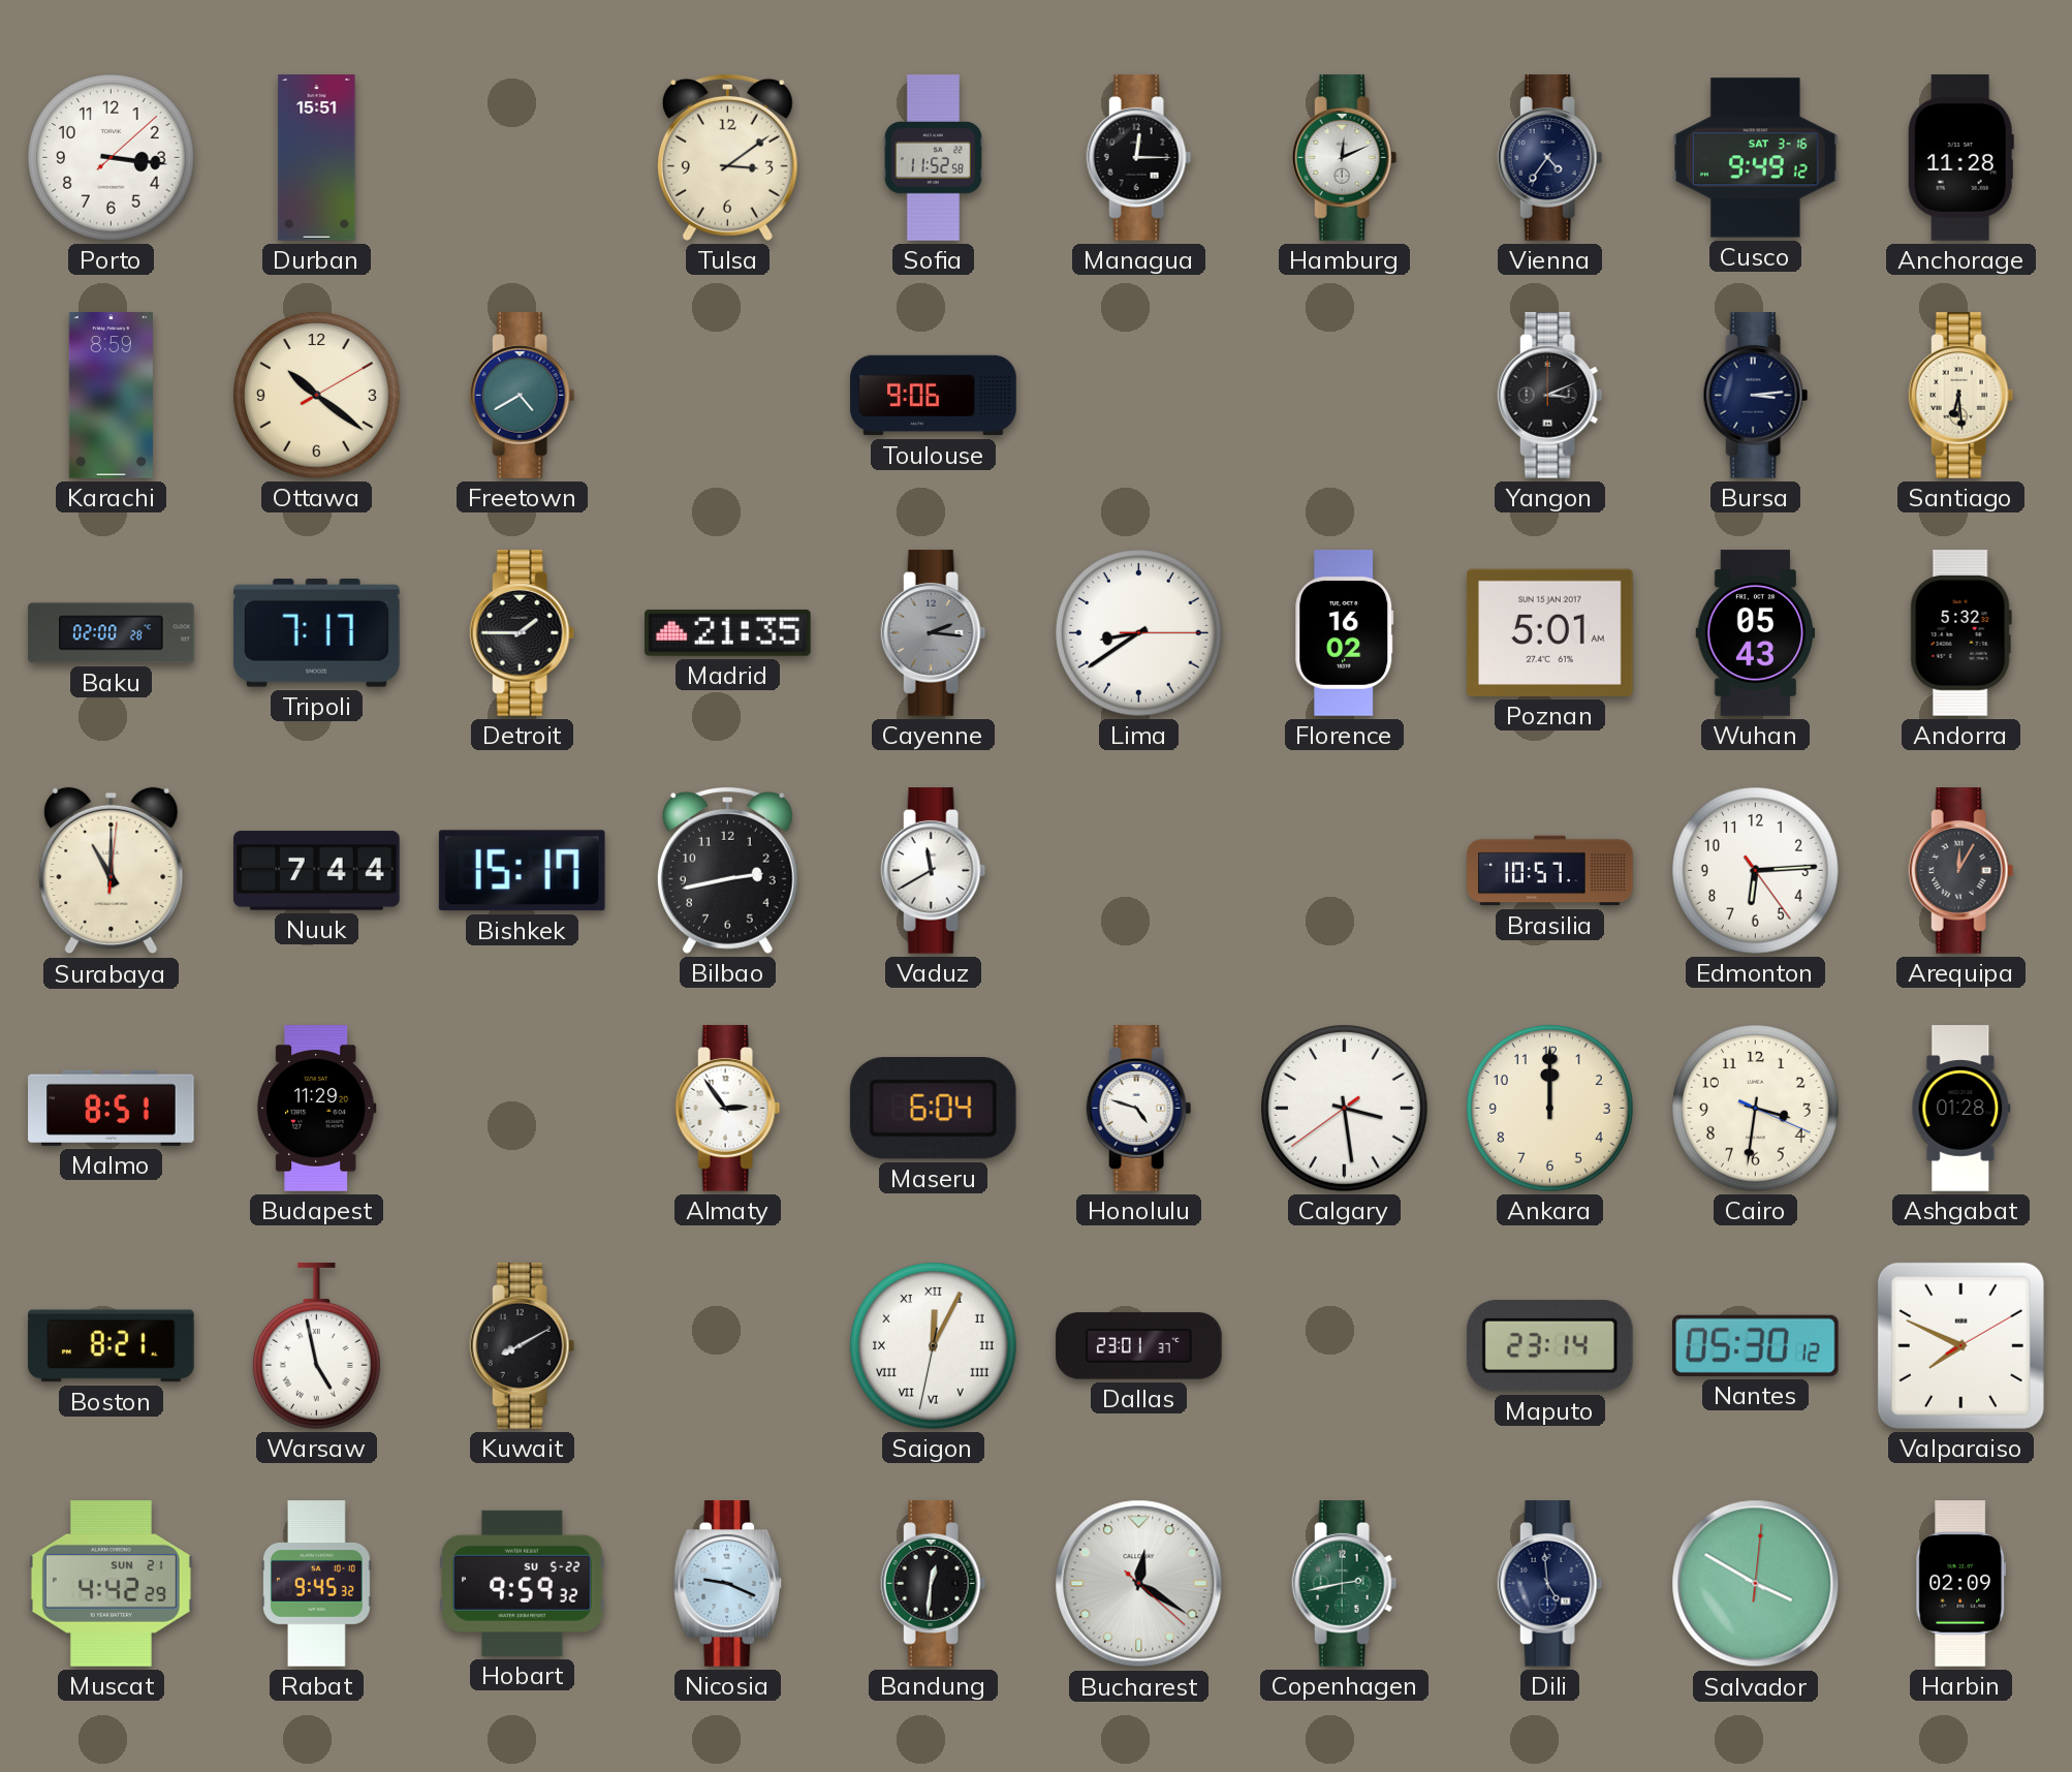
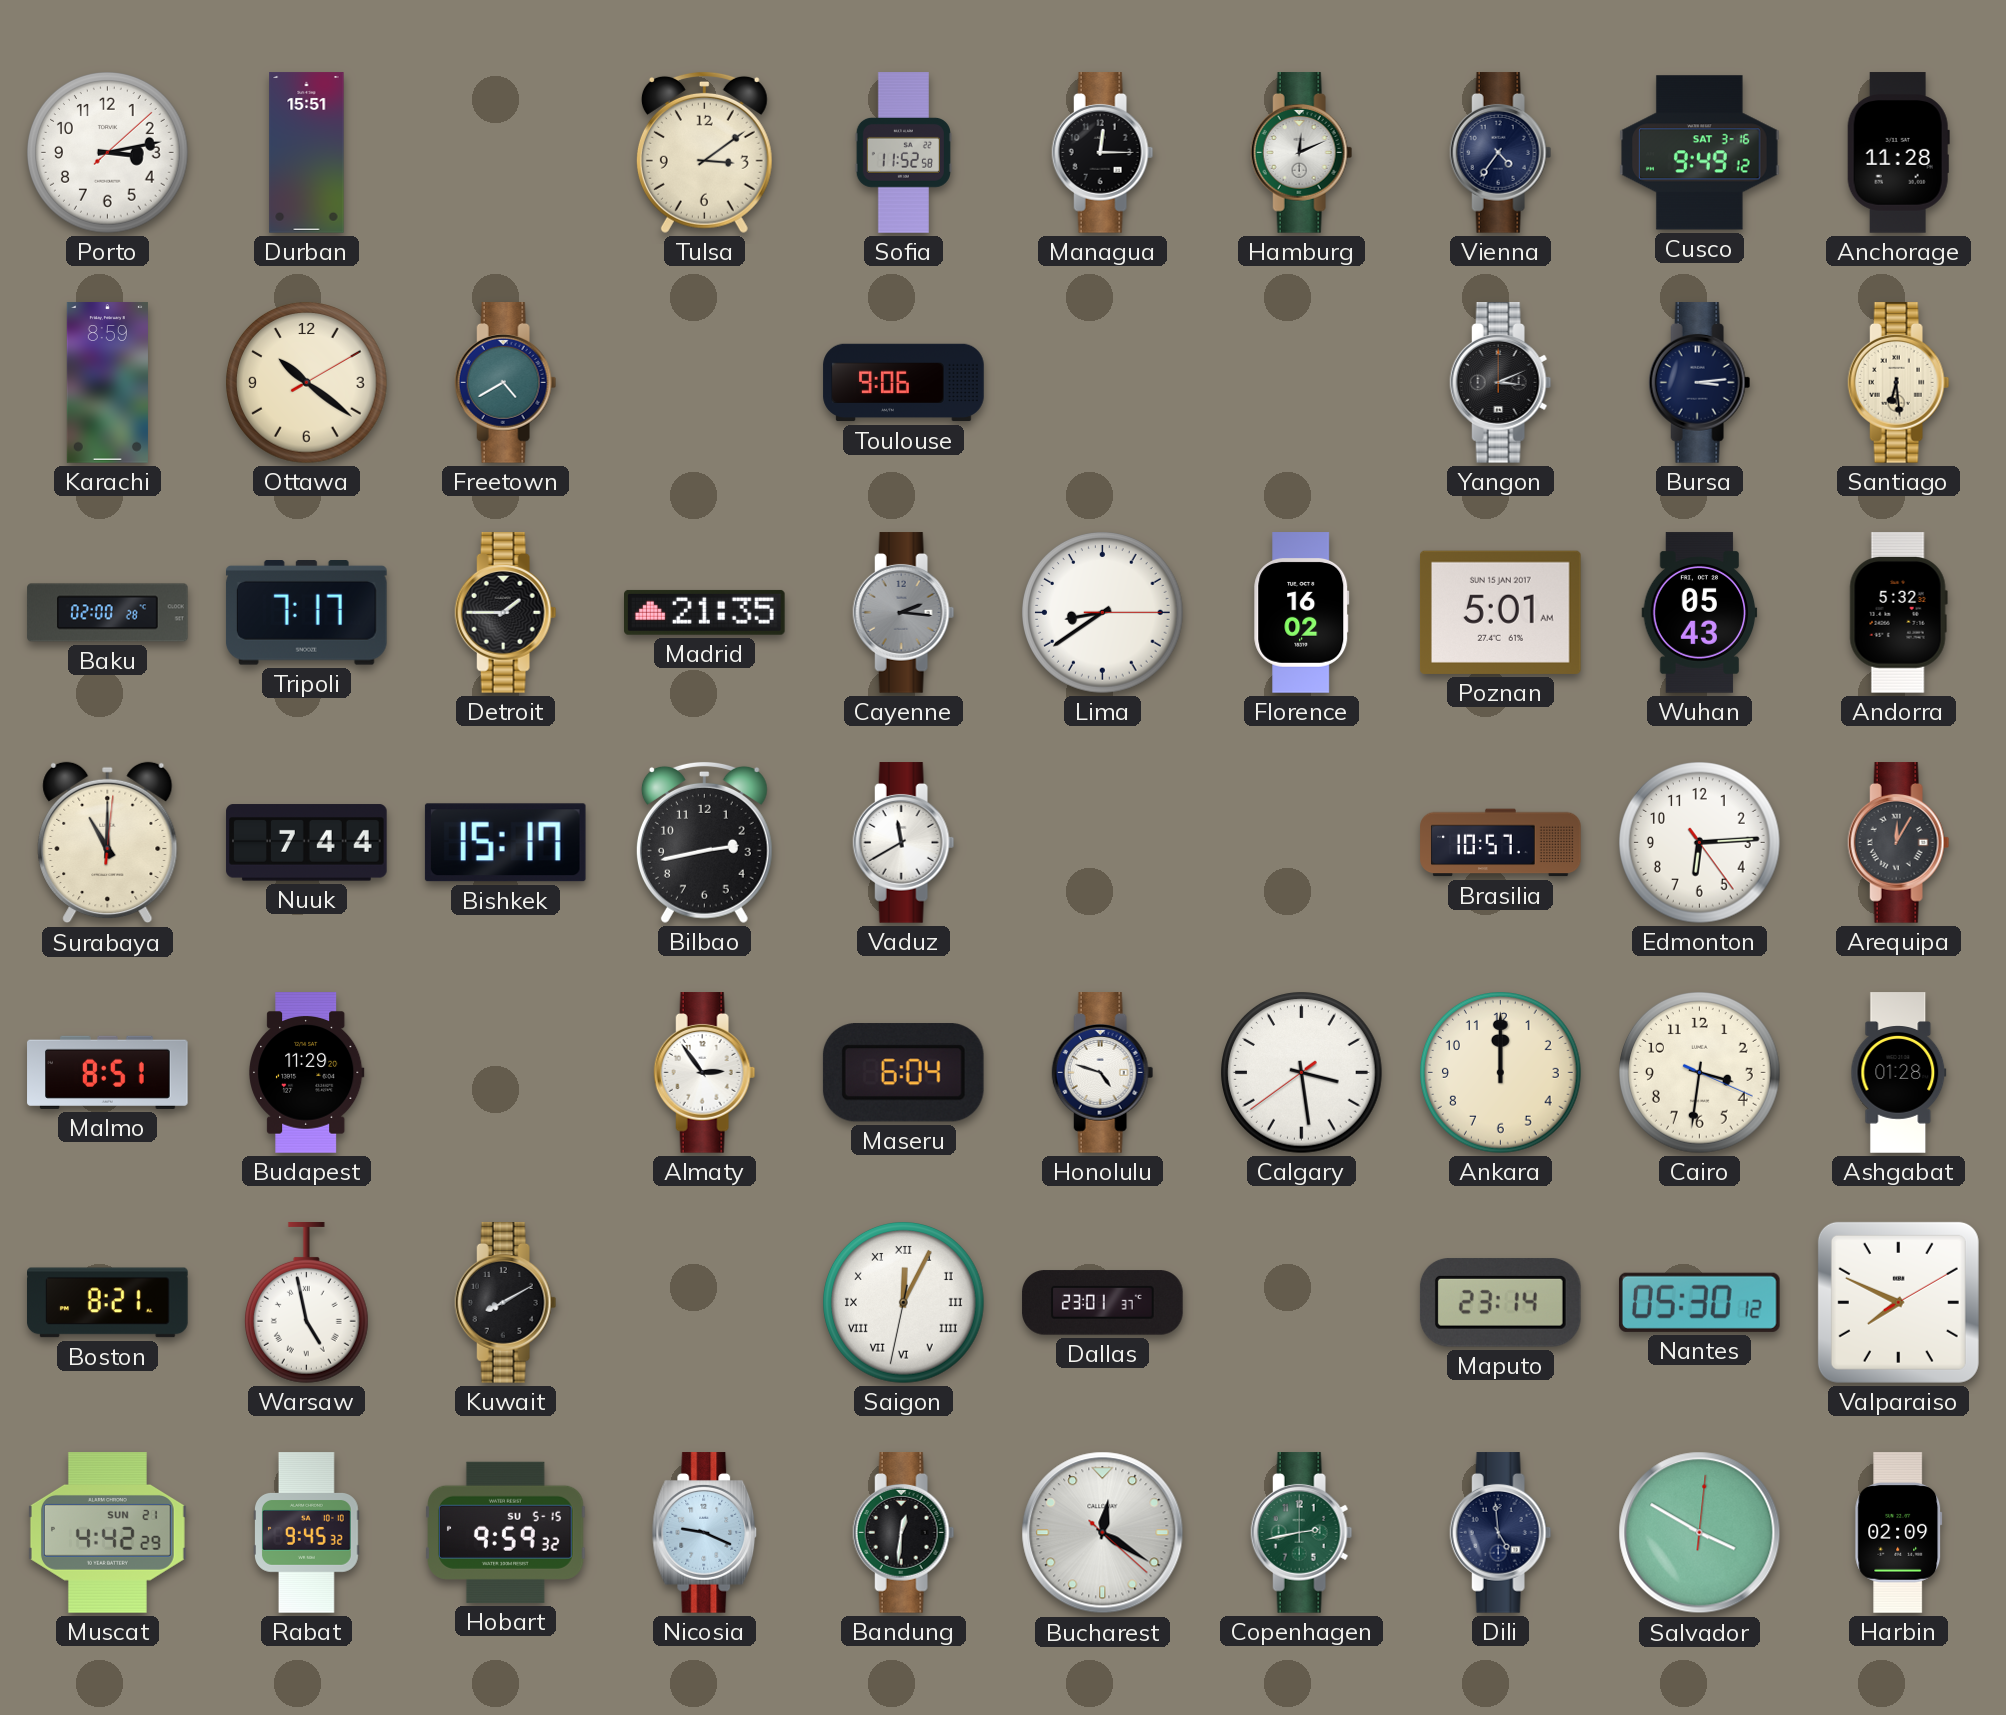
Porto: 3:16 -> 3:13
Hobart date: SU 5-22 -> SU 5-15
